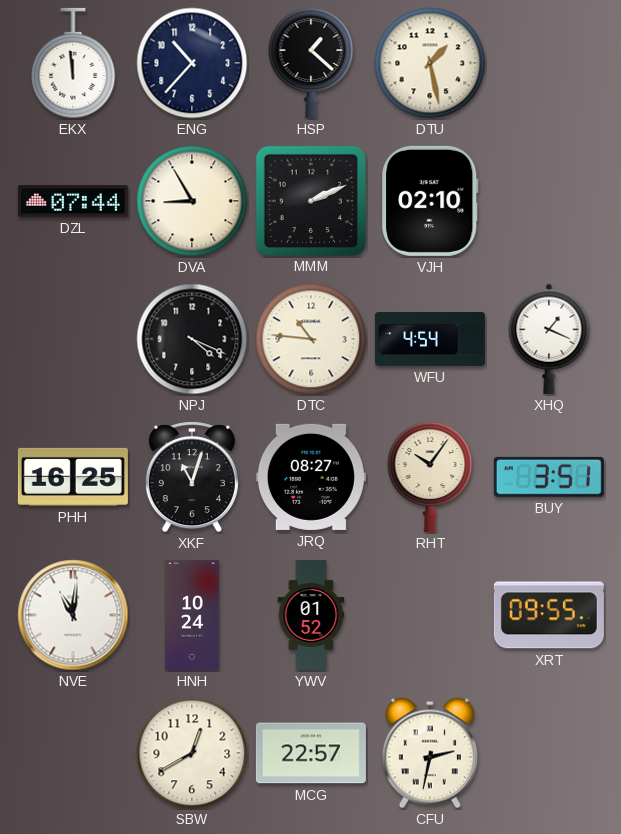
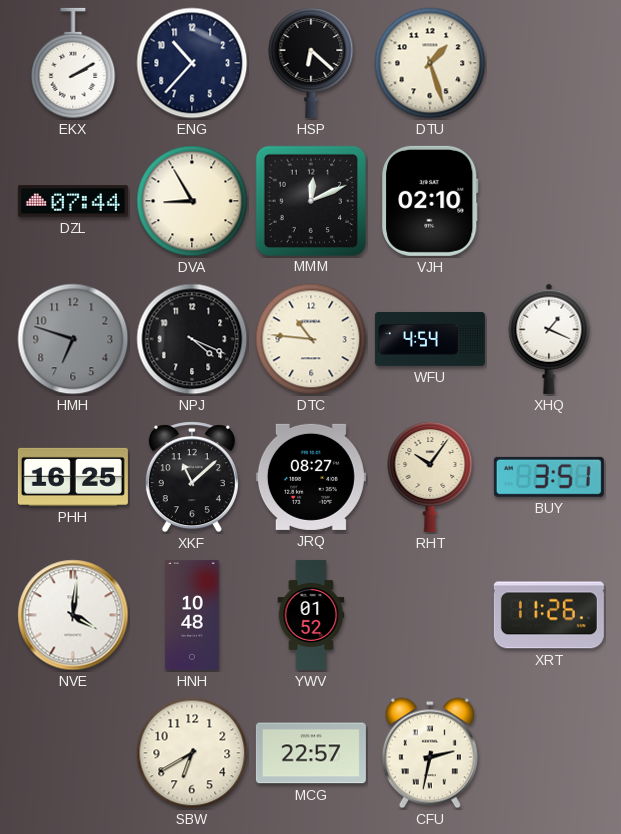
EKX: 11:59 -> 2:10
HSP: 1:22 -> 6:22
DTU: 1:28 -> 1:27
MMM: 2:11 -> 12:11
HMH: none -> 6:48
XKF: 11:03 -> 11:08
NVE: 11:01 -> 4:01
HNH: 10:24 -> 10:48
XRT: 09:55 -> 11:26
SBW: 12:40 -> 6:40
